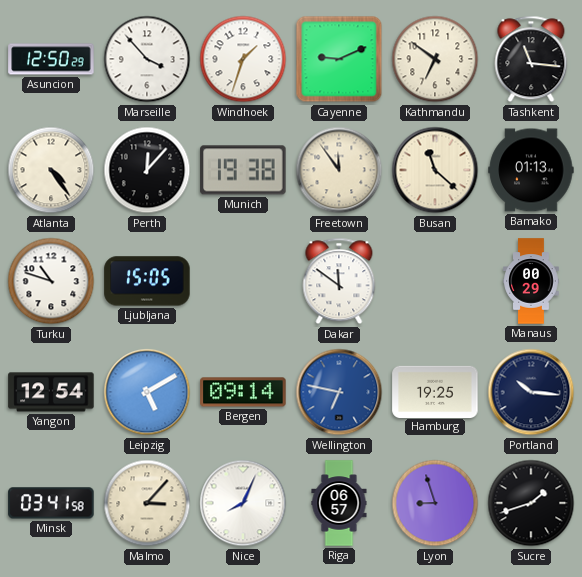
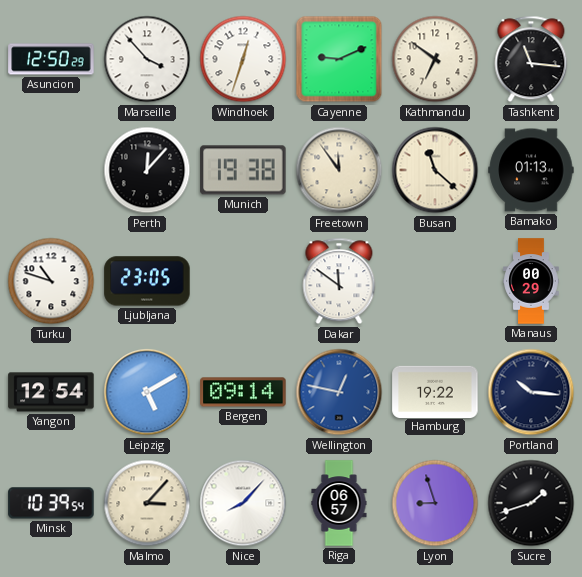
Windhoek: 1:33 -> 12:33
Atlanta: 4:24 -> none
Ljubljana: 15:05 -> 23:05
Wellington: 6:47 -> 12:47
Hamburg: 19:25 -> 19:22
Minsk: 03:41 -> 10:39
Nice: 8:04 -> 8:07
